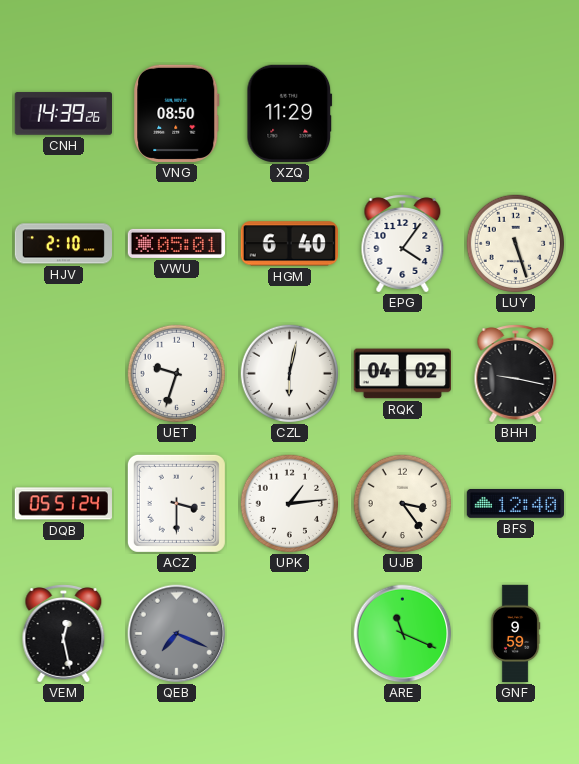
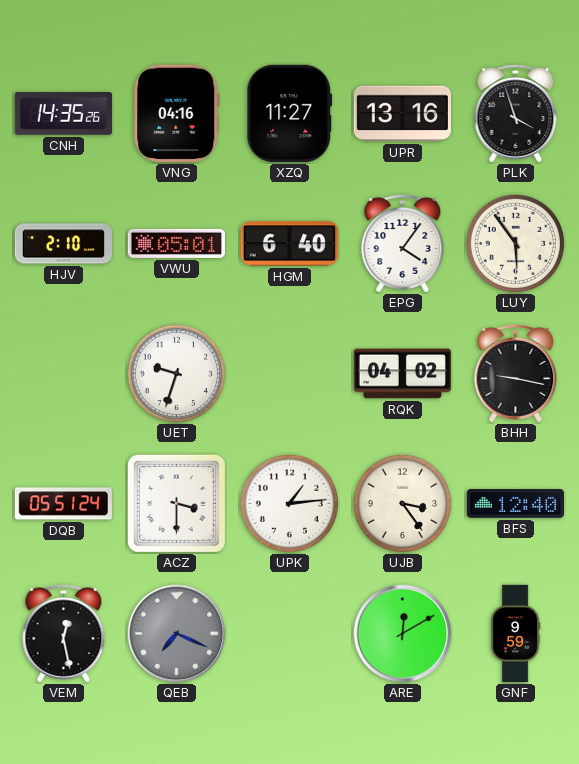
CNH: 14:39 -> 14:35
VNG: 08:50 -> 04:16
XZQ: 11:29 -> 11:27
UPR: none -> 13:16
PLK: none -> 3:57
LUY: 5:27 -> 5:54
CZL: 6:02 -> none
ARE: 11:19 -> 12:10
